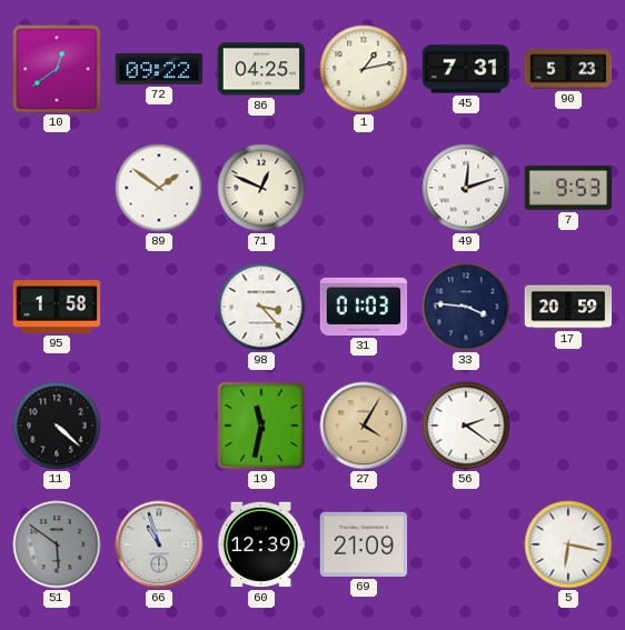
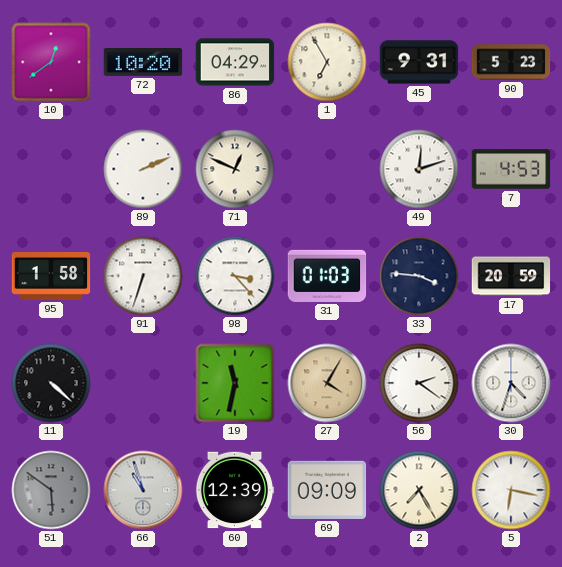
72: 09:22 -> 10:20
86: 04:25 -> 04:29
1: 1:13 -> 6:55
45: 7:31 -> 9:31
89: 1:51 -> 2:11
7: 9:53 -> 4:53
91: none -> 6:33
30: none -> 4:33
69: 21:09 -> 09:09
2: none -> 7:25
